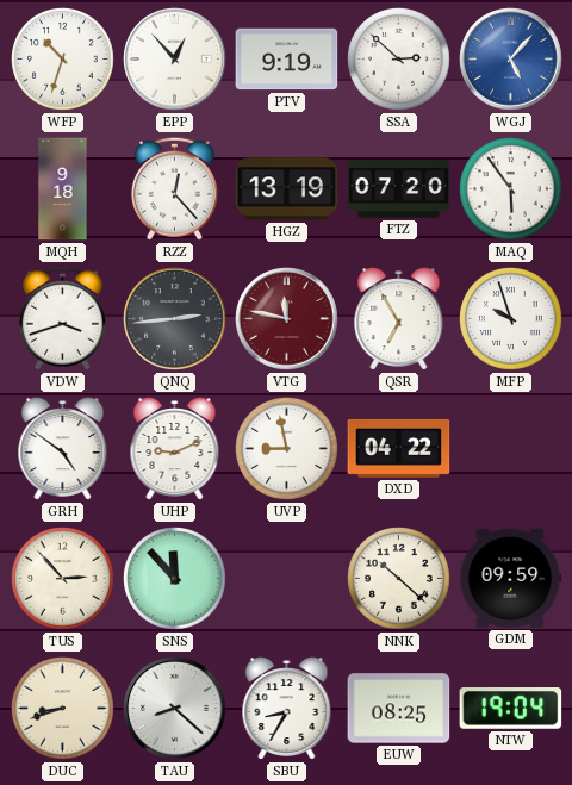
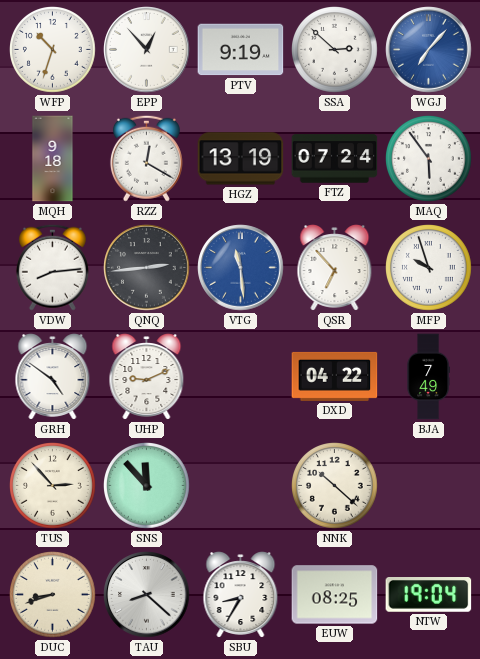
WGJ: 5:07 -> 7:07
RZZ: 12:23 -> 12:20
FTZ: 07:20 -> 07:24
VDW: 3:42 -> 8:14
VTG: 11:47 -> 11:29
VTG dial: burgundy -> blue
QSR: 6:55 -> 6:53
UVP: 8:58 -> none
BJA: none -> 7:49
GDM: 09:59 -> none
